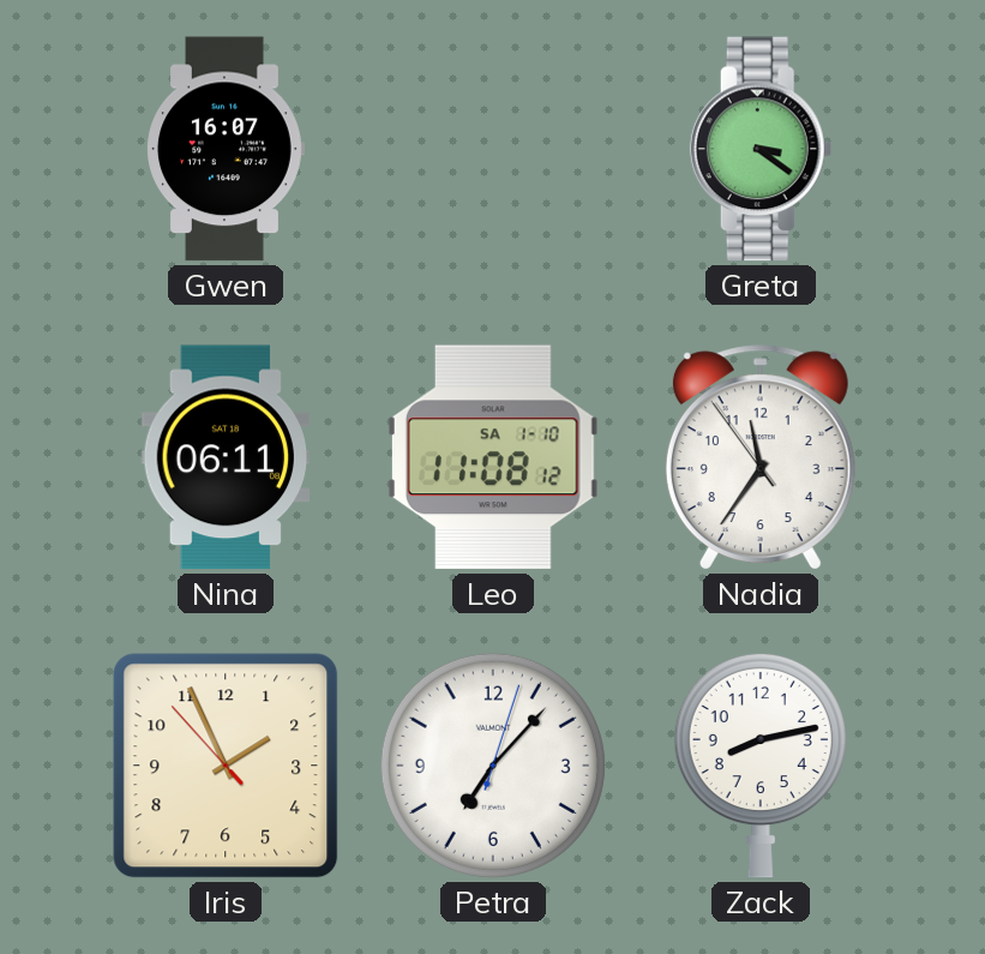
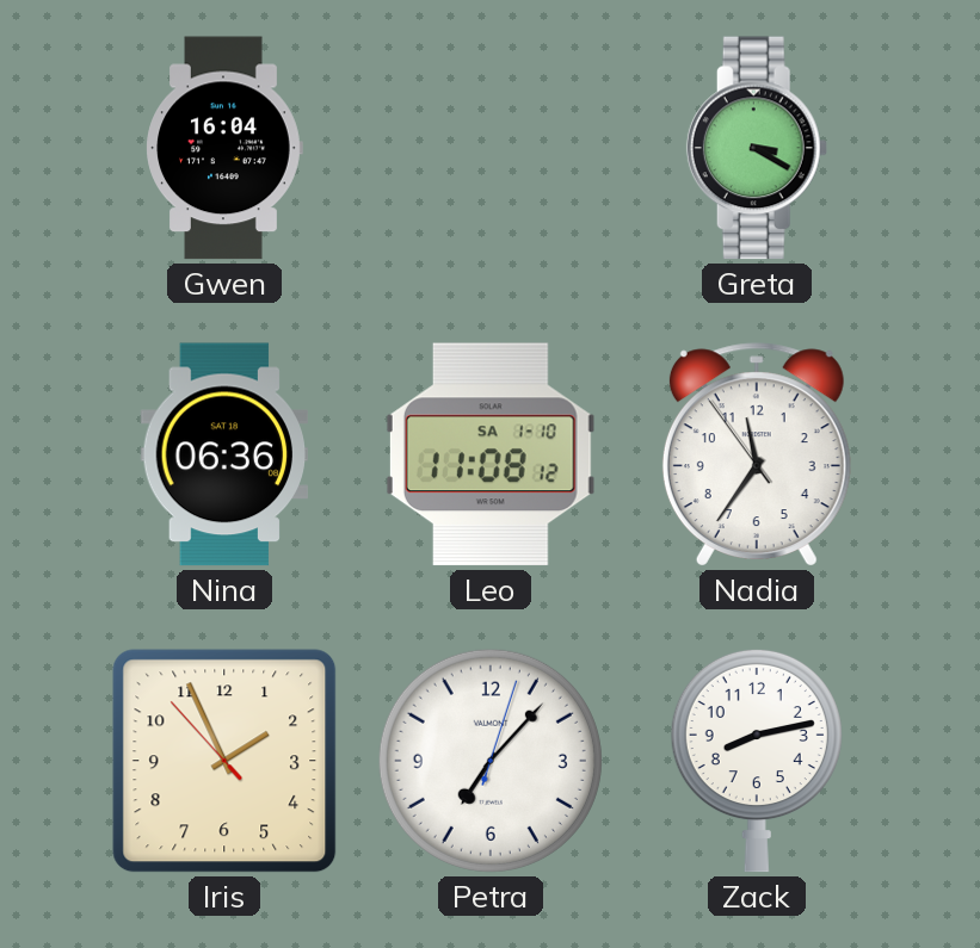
Gwen: 16:07 -> 16:04
Greta: 3:21 -> 3:20
Nina: 06:11 -> 06:36
